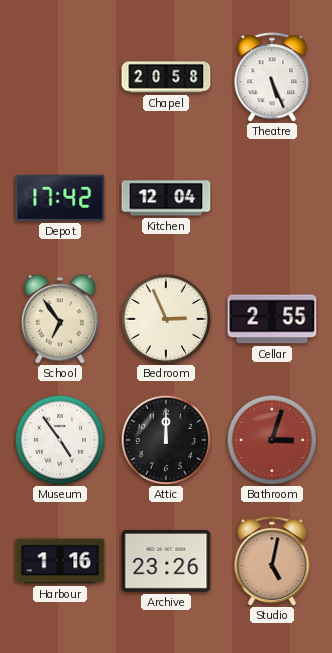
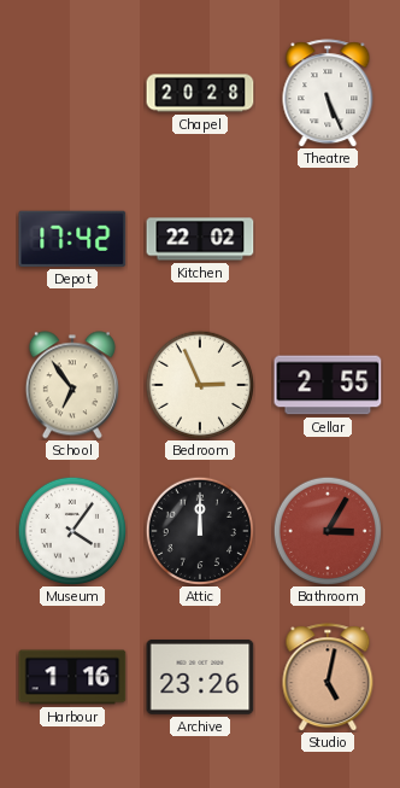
Chapel: 20:58 -> 20:28
Kitchen: 12:04 -> 22:02
Museum: 4:54 -> 4:06
Bathroom: 3:03 -> 3:05
